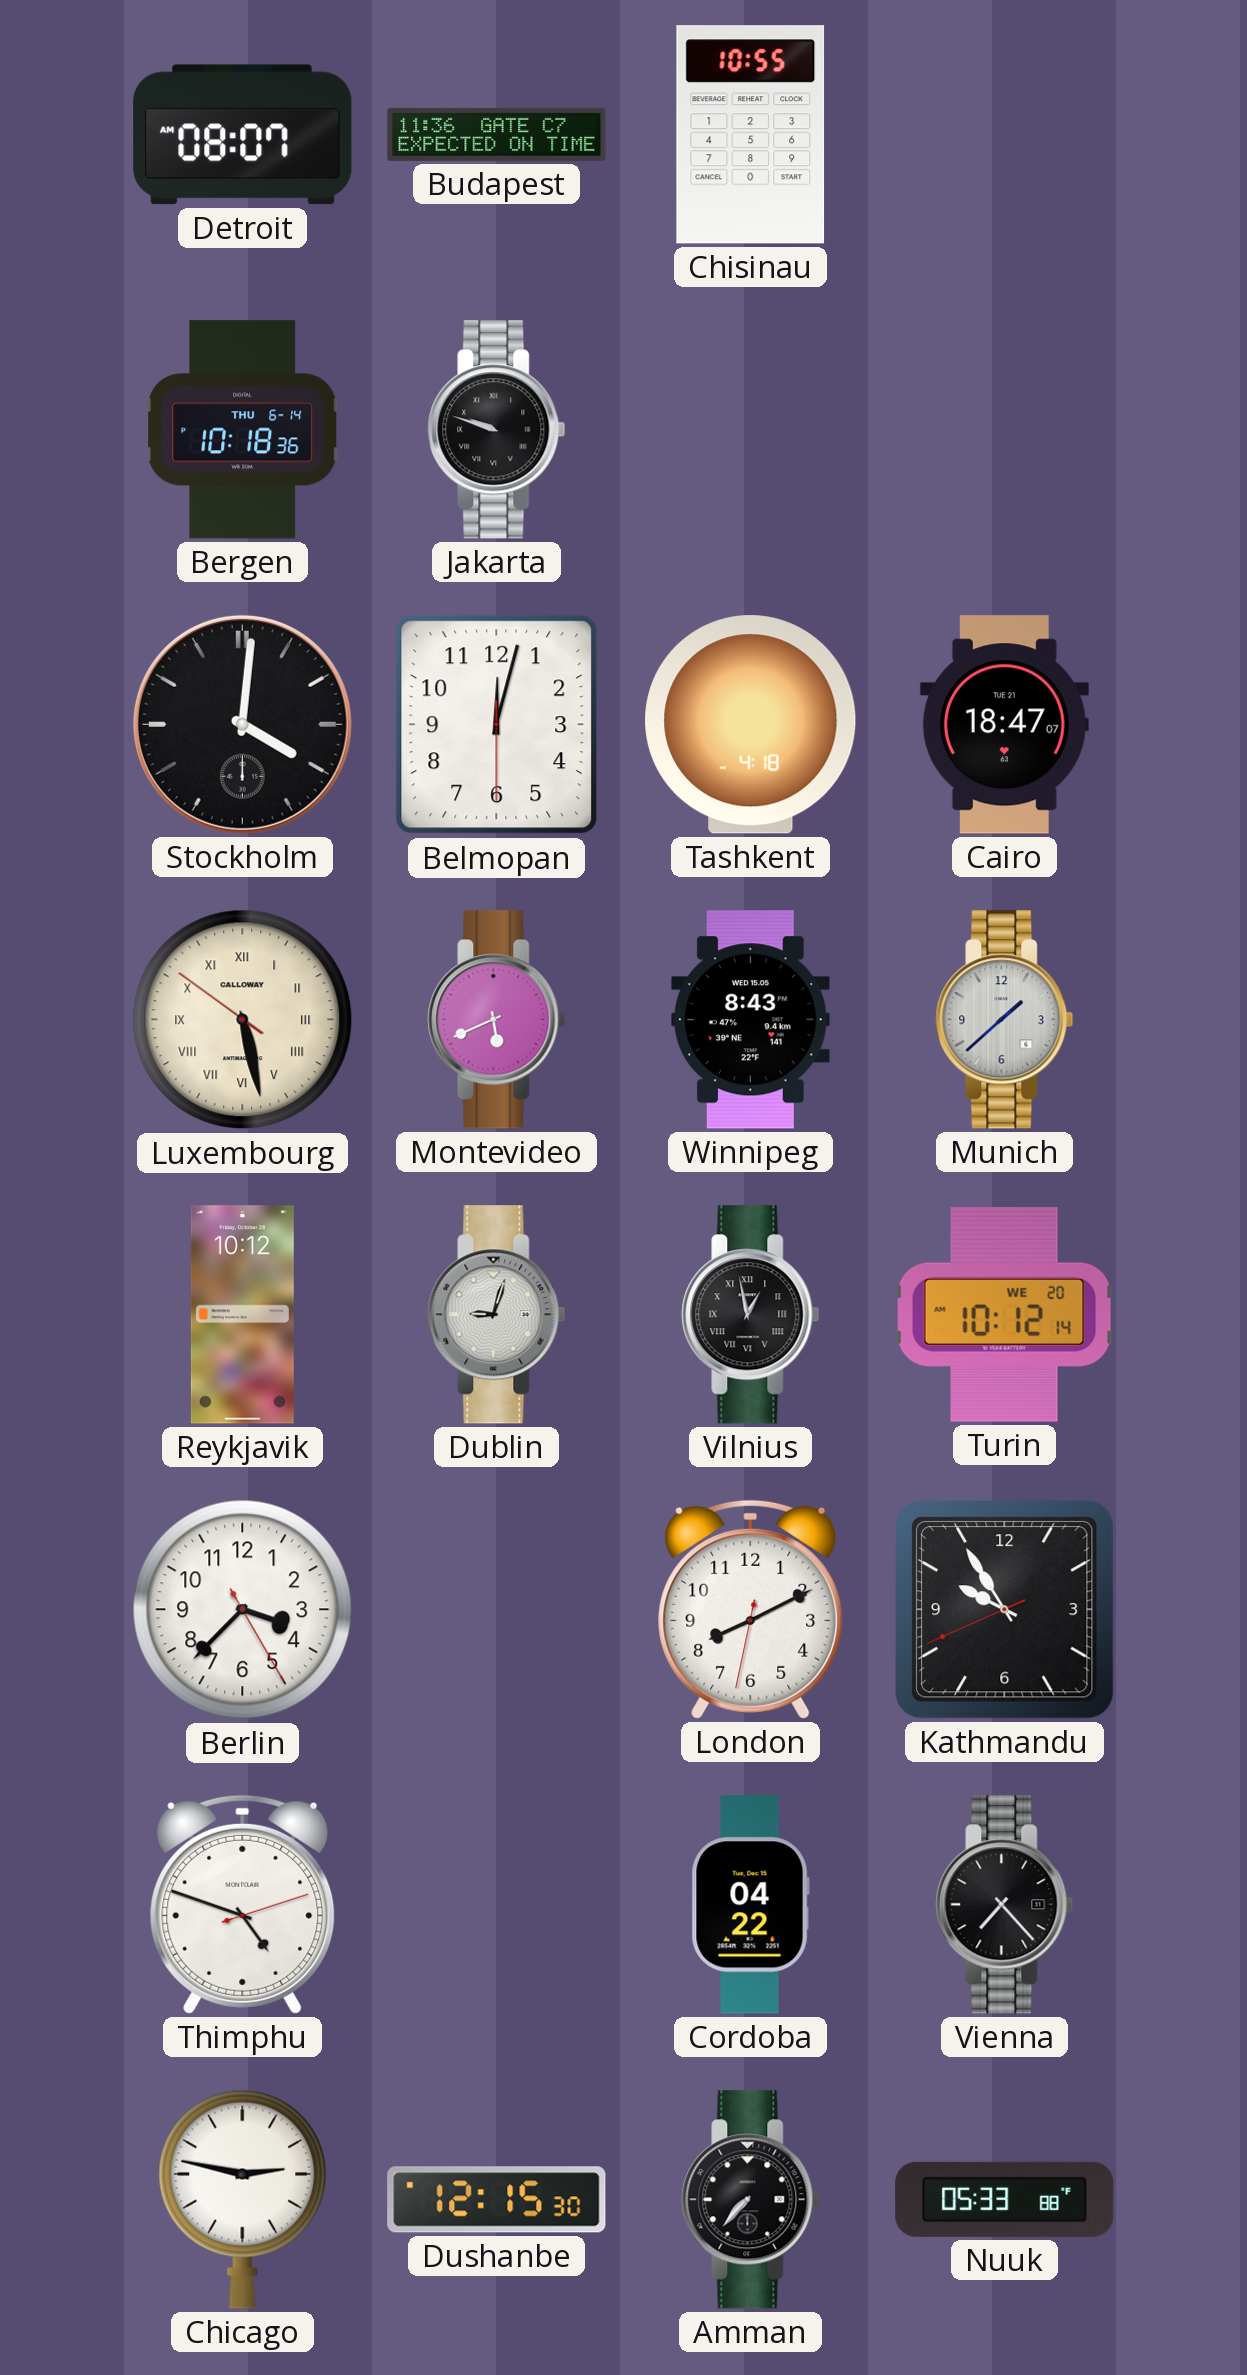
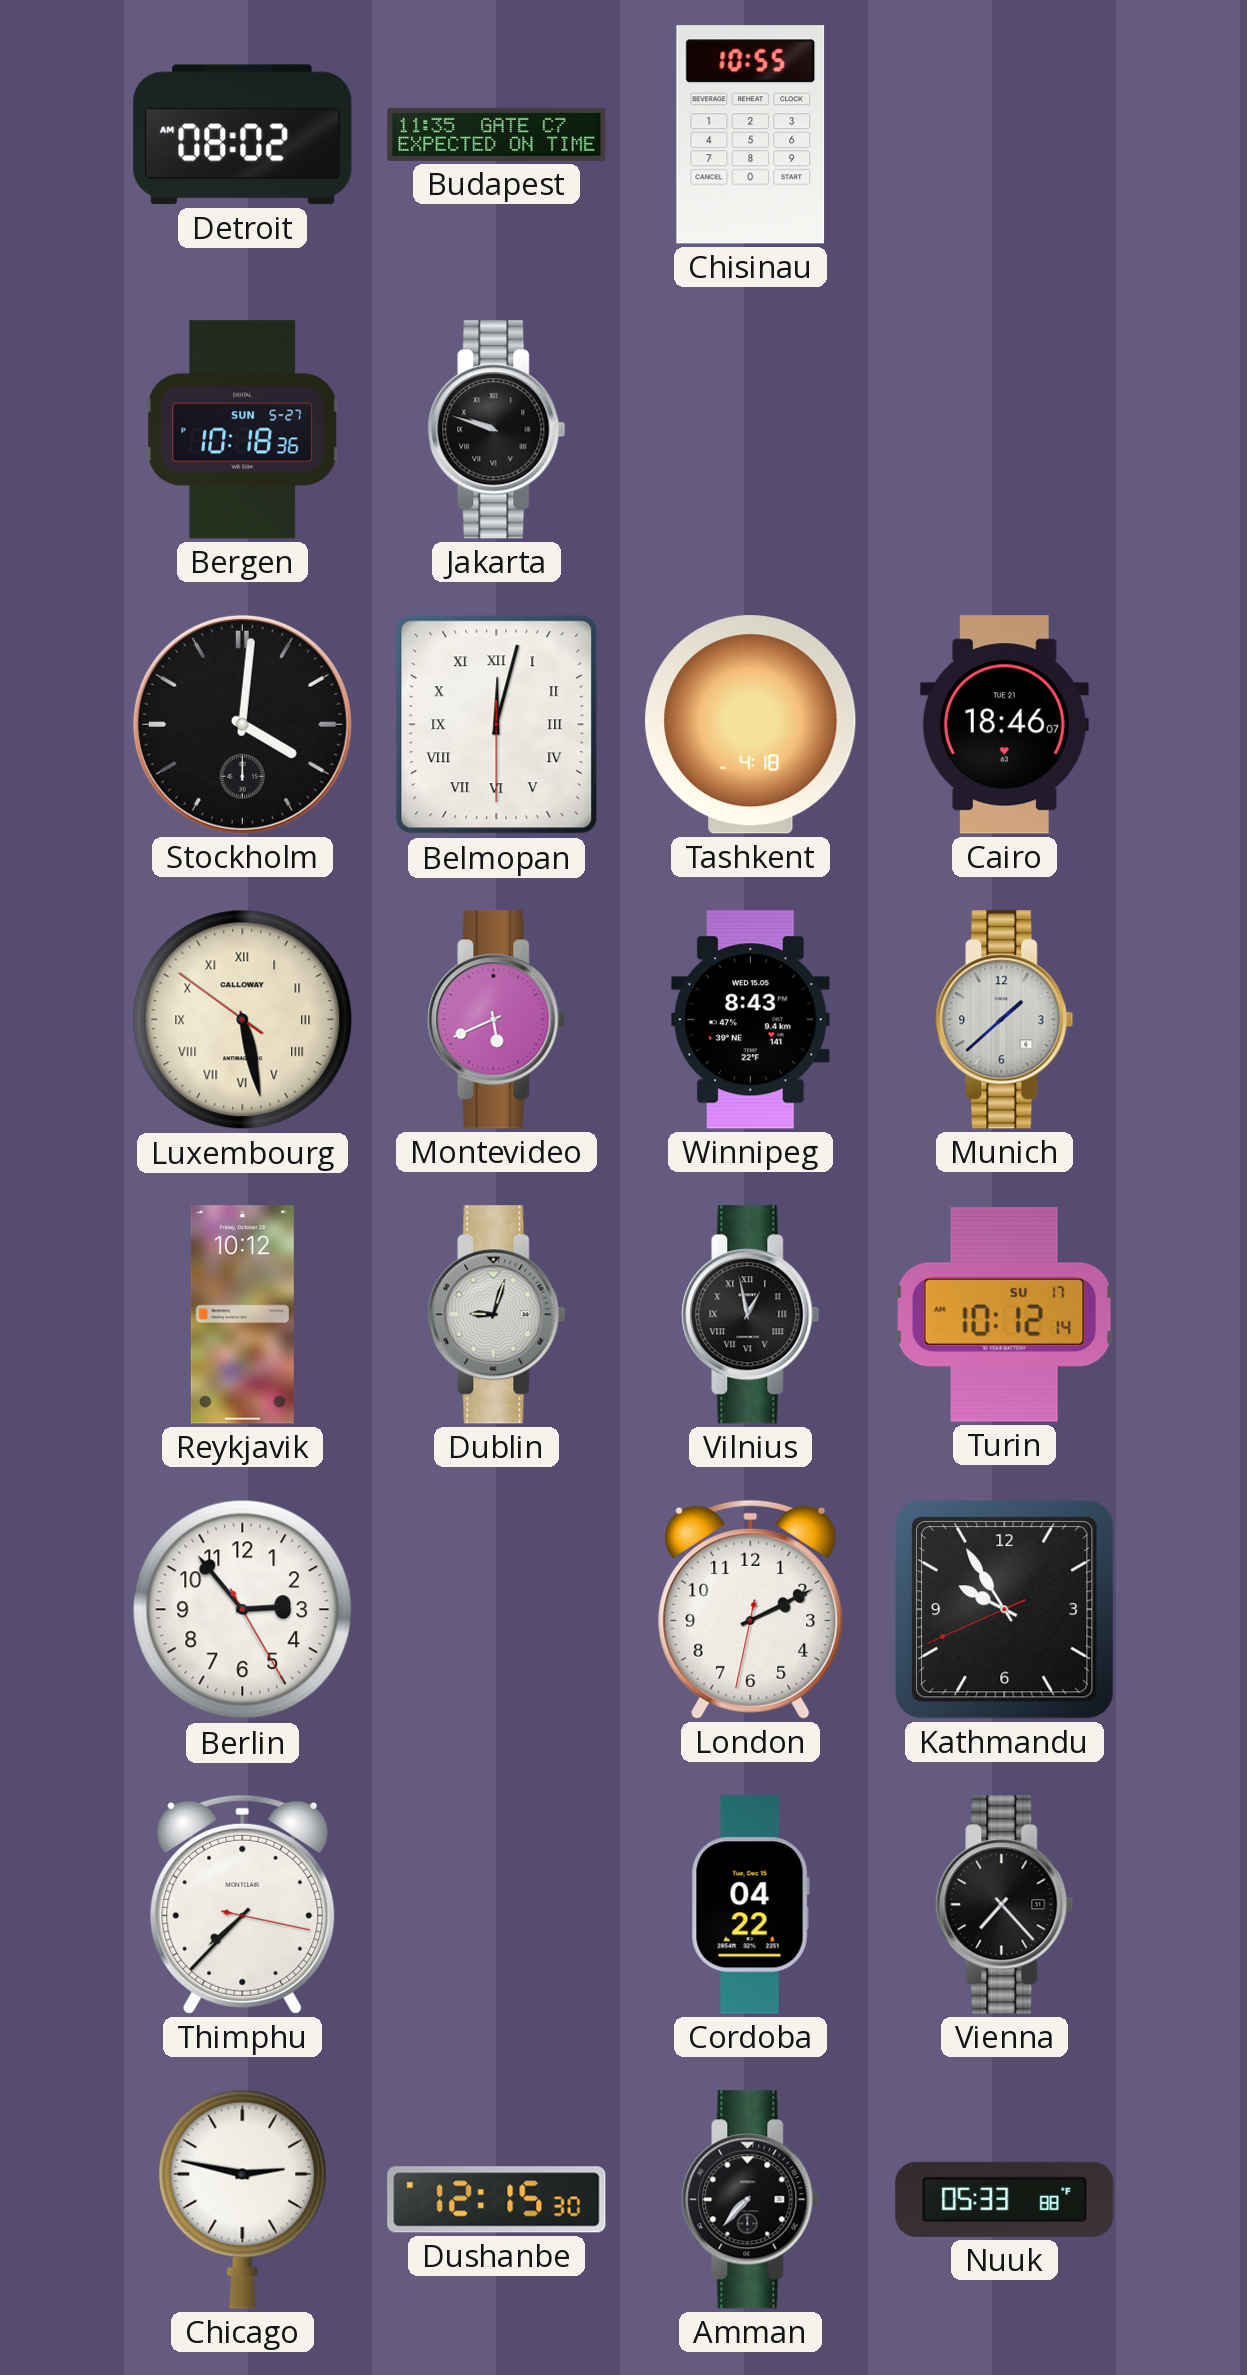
Detroit: 08:07 -> 08:02
Budapest: 11:36 -> 11:35
Bergen date: THU 6-14 -> SUN 5-27
Belmopan numerals: Arabic -> Roman
Cairo: 18:47 -> 18:46
Turin date: WE 20 -> SU 17
Berlin: 3:37 -> 2:53
London: 8:10 -> 2:10
Thimphu: 4:48 -> 7:37
